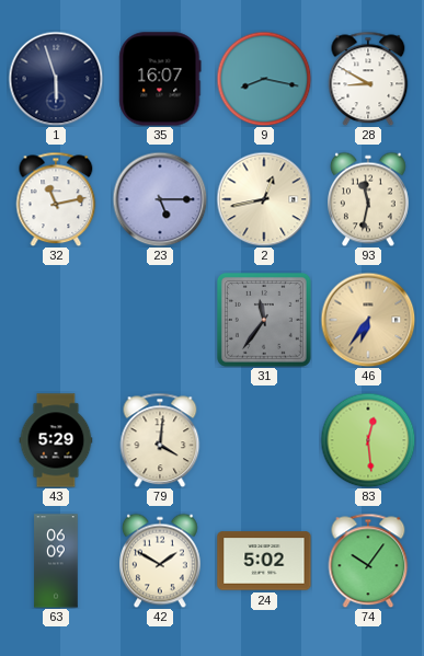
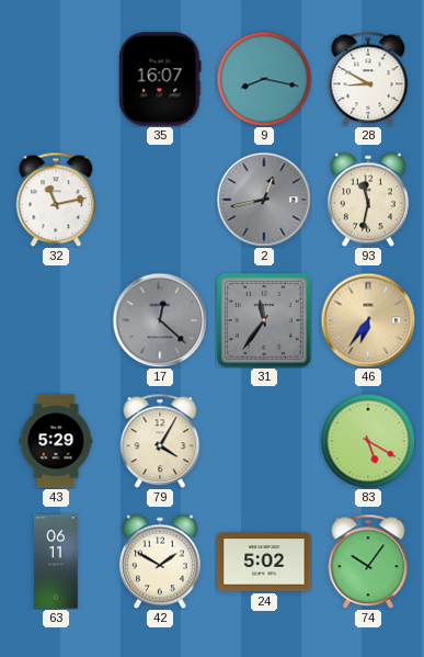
1: 5:57 -> none
23: 5:15 -> none
2 dial: cream -> grey
17: none -> 12:22
79: 4:01 -> 4:05
83: 12:29 -> 5:20
63: 06:09 -> 06:11
